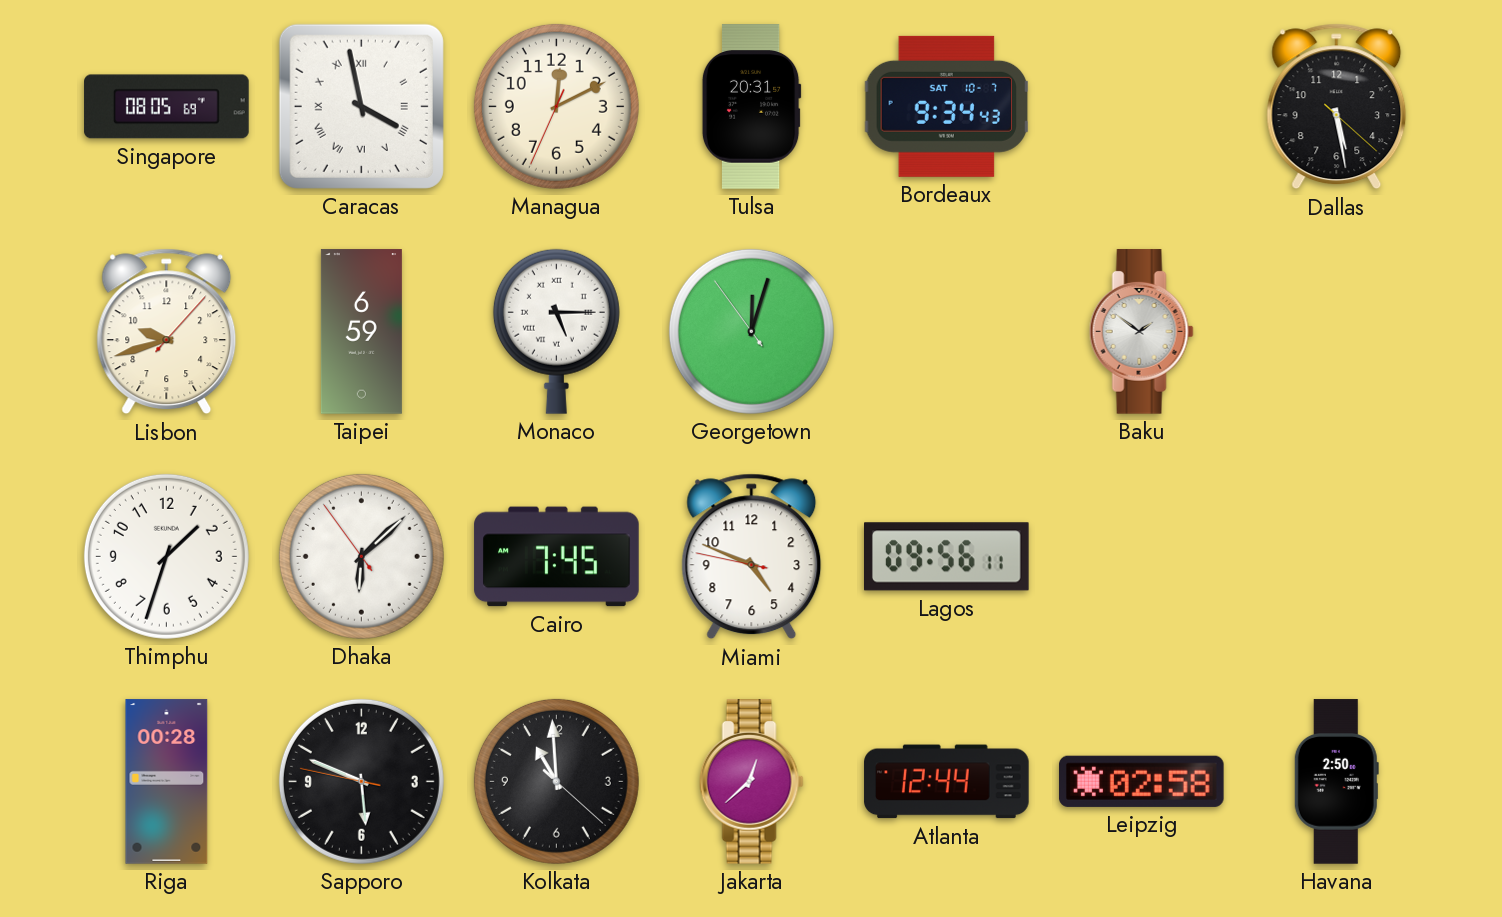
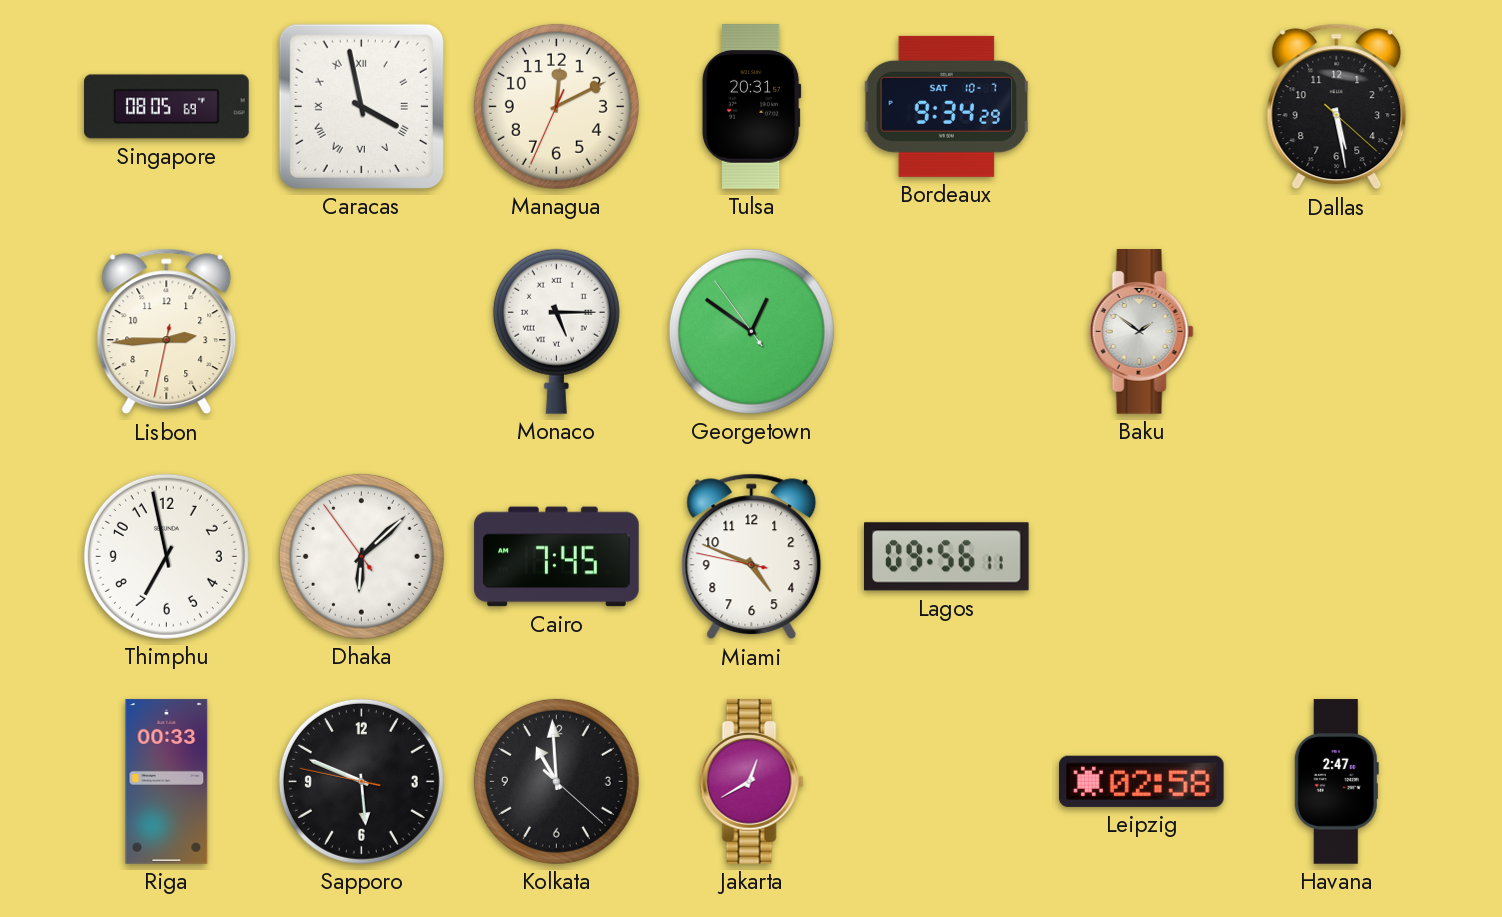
Bordeaux: 9:34:43 -> 9:34:29
Lisbon: 9:42 -> 2:44
Taipei: 6:59 -> none
Georgetown: 12:02 -> 12:50
Thimphu: 1:33 -> 6:58
Riga: 00:28 -> 00:33
Jakarta: 12:38 -> 12:40
Atlanta: 12:44 -> none
Havana: 2:50 -> 2:47
